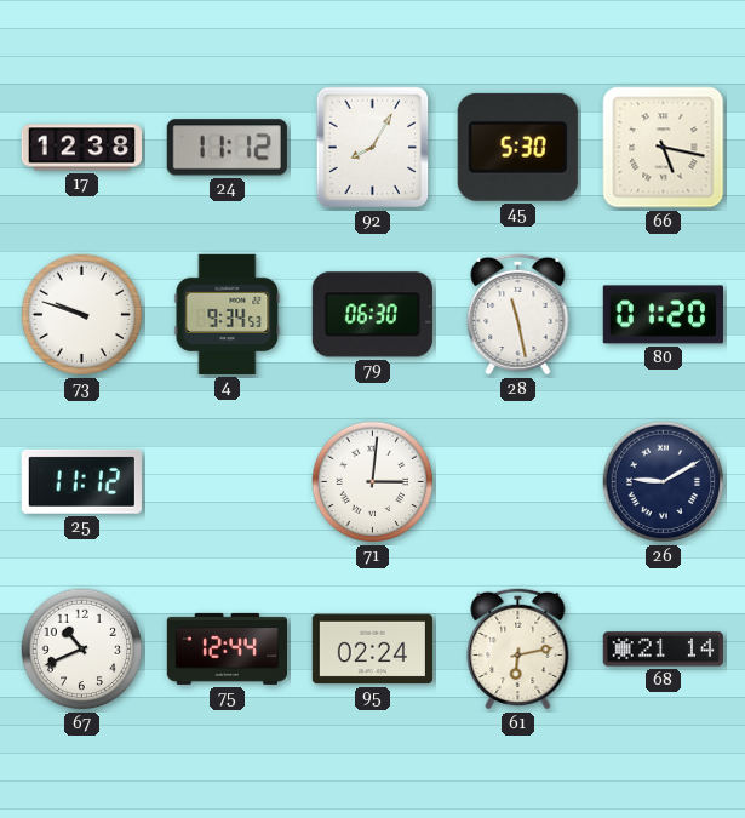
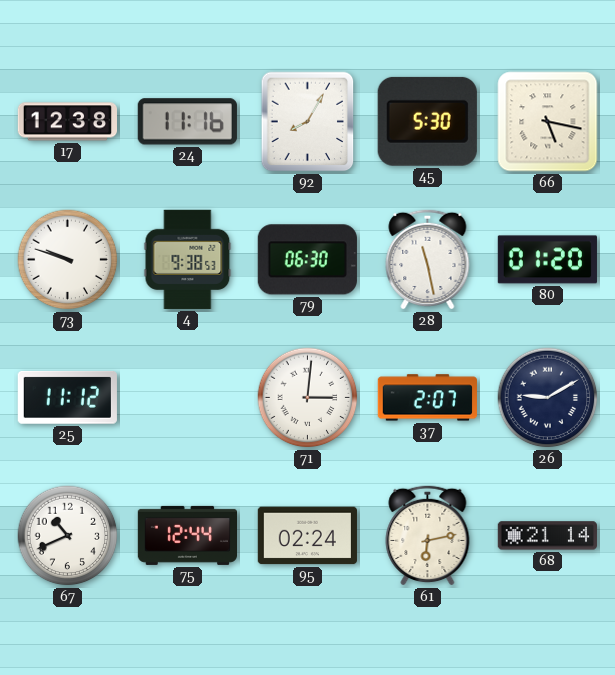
24: 11:12 -> 11:16
4: 9:34 -> 9:38
37: none -> 2:07
